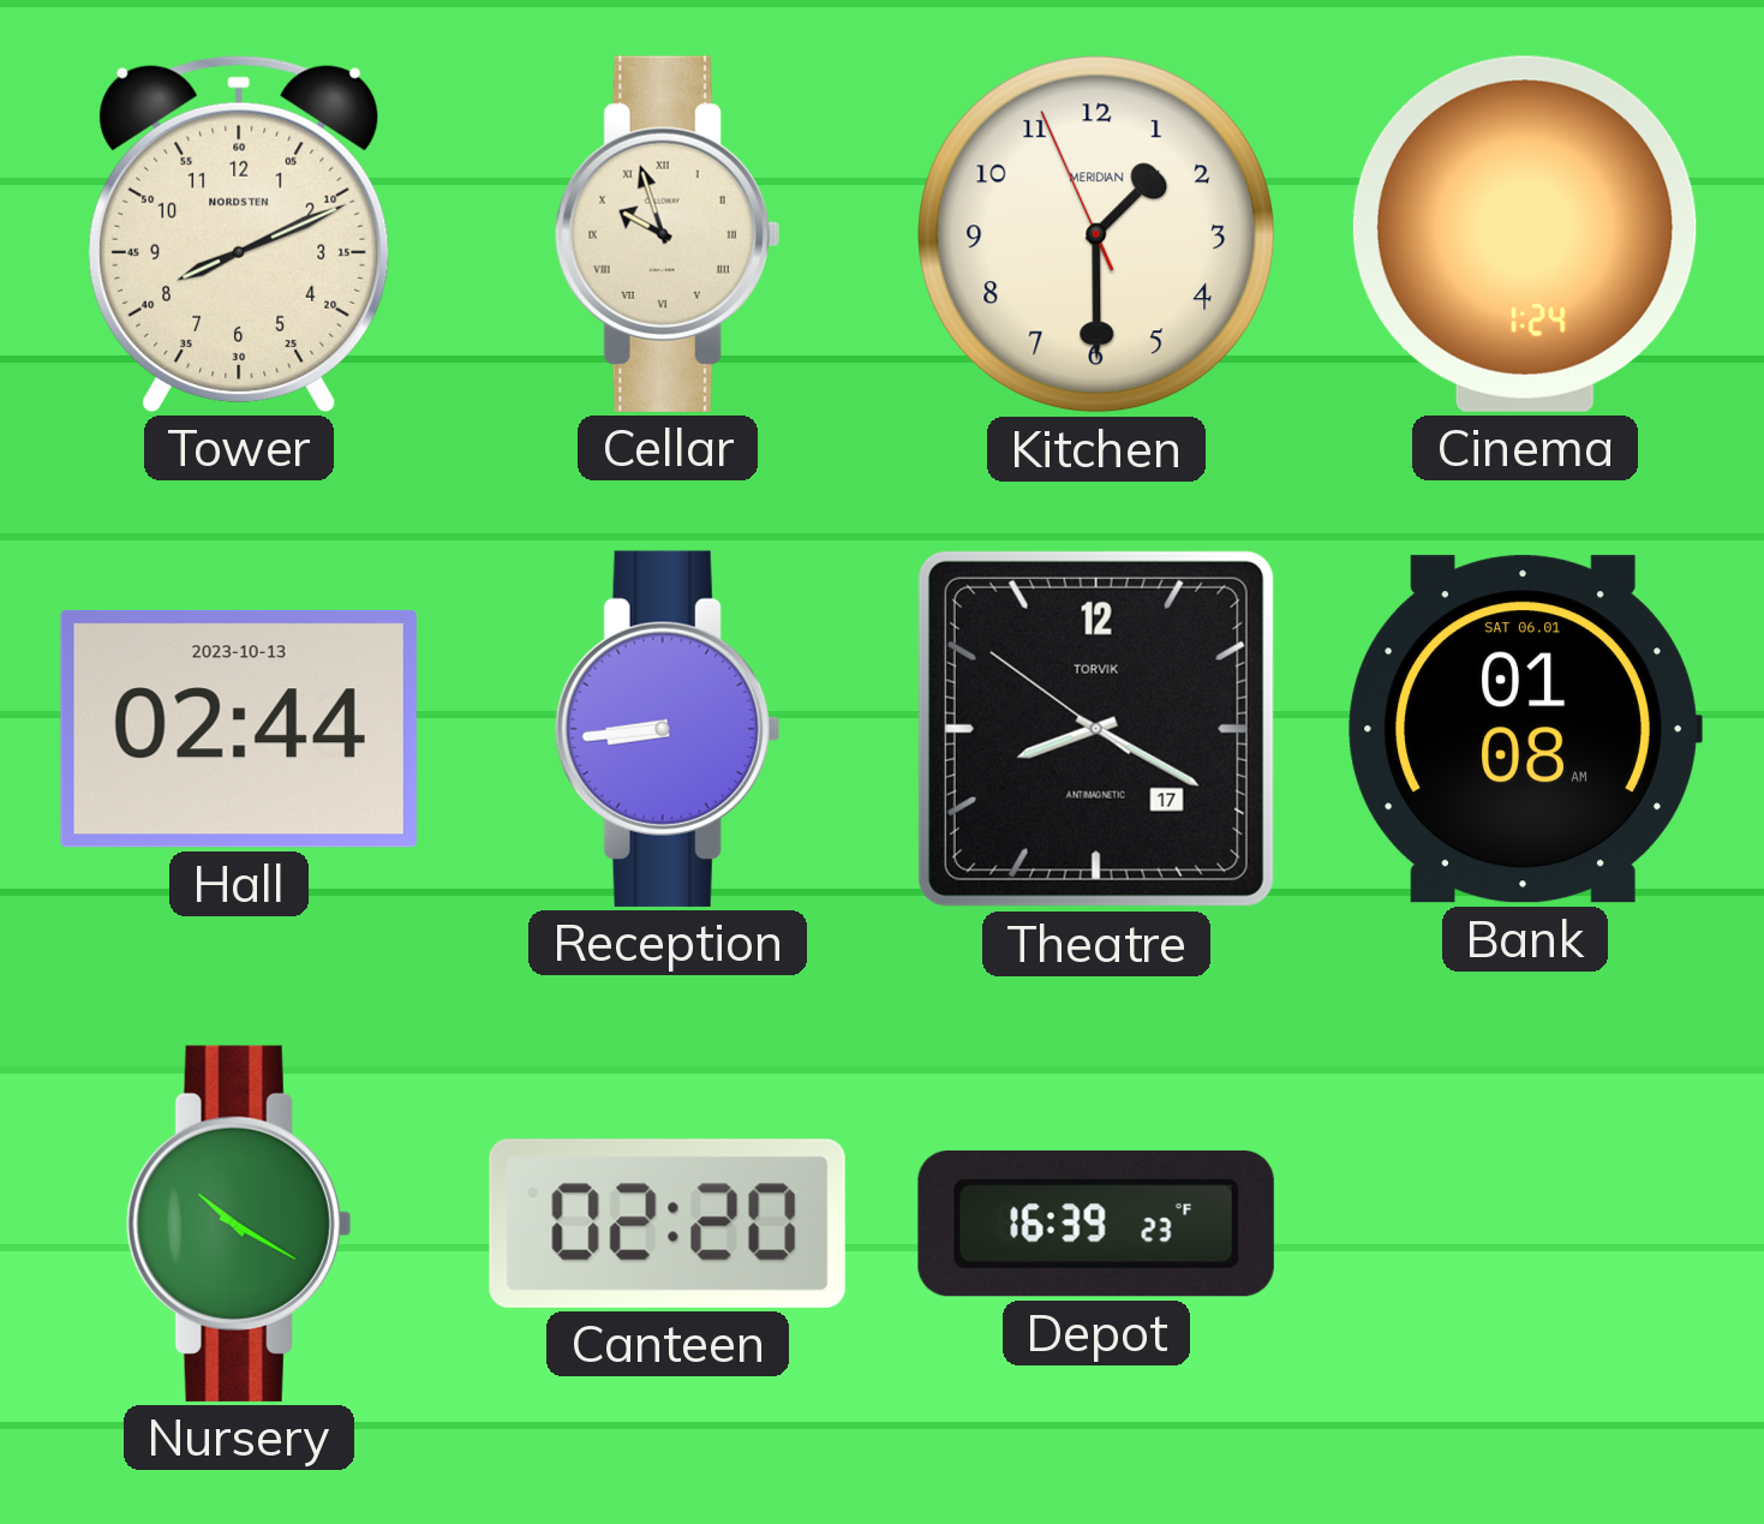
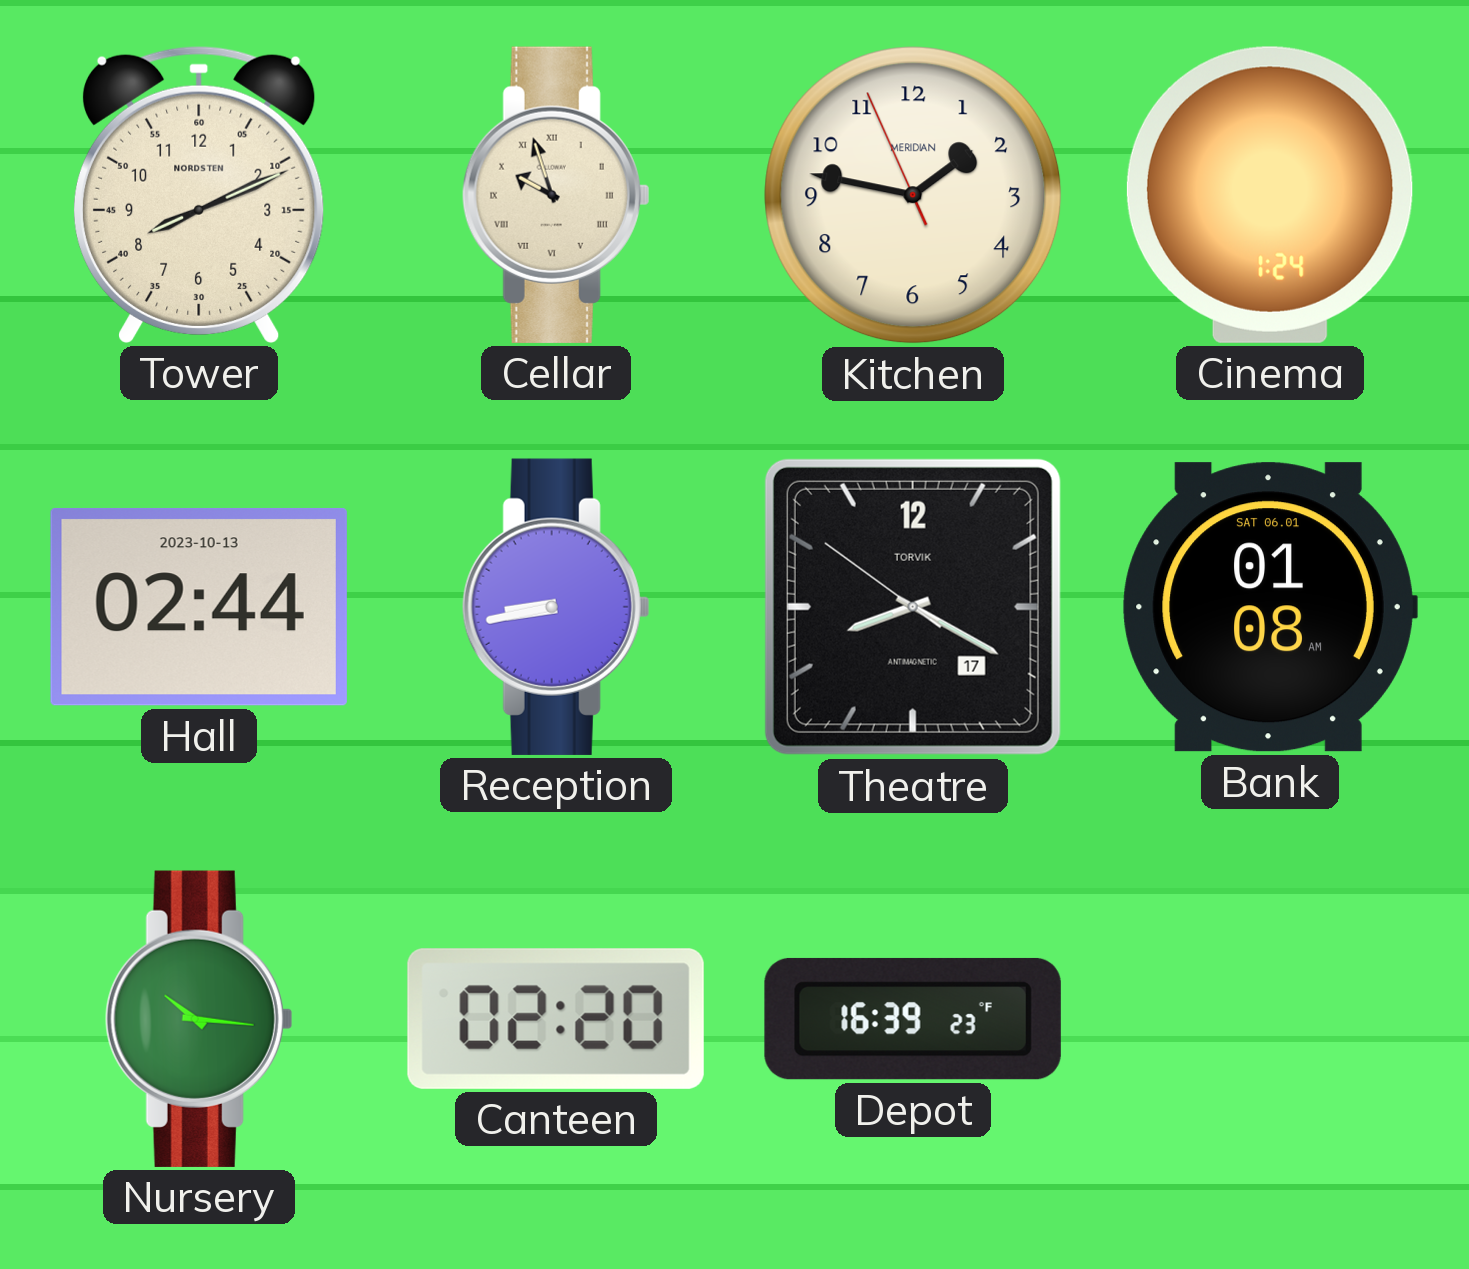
Kitchen: 1:29 -> 1:46
Reception: 8:44 -> 8:43
Nursery: 10:20 -> 10:16
